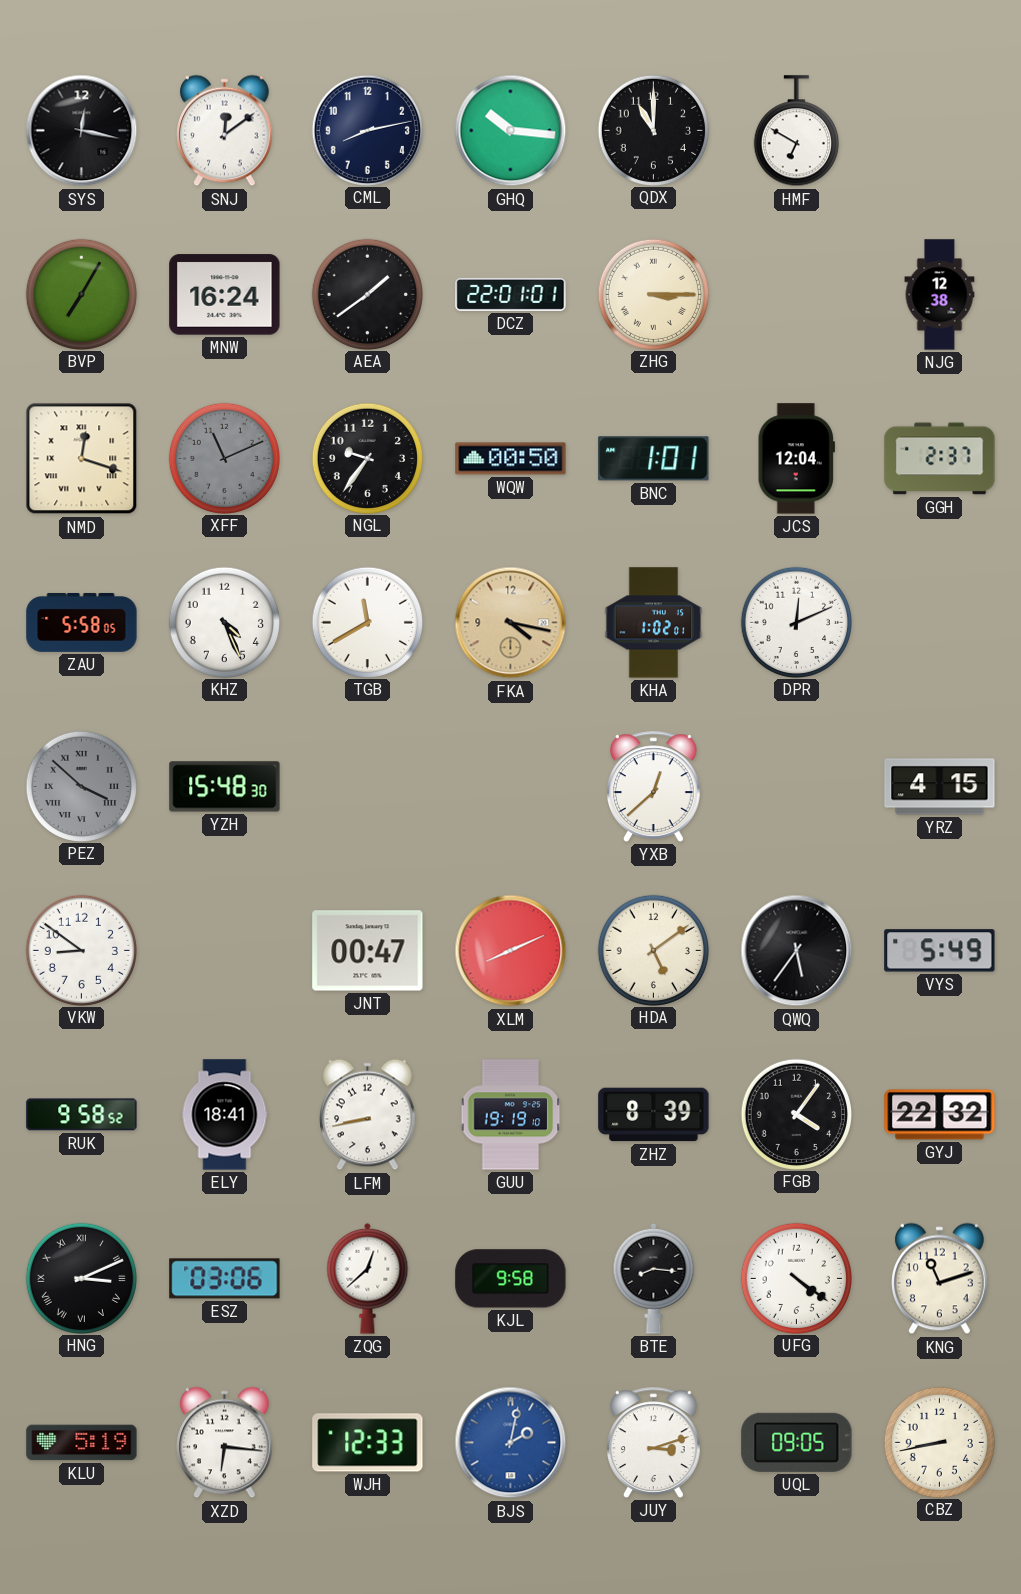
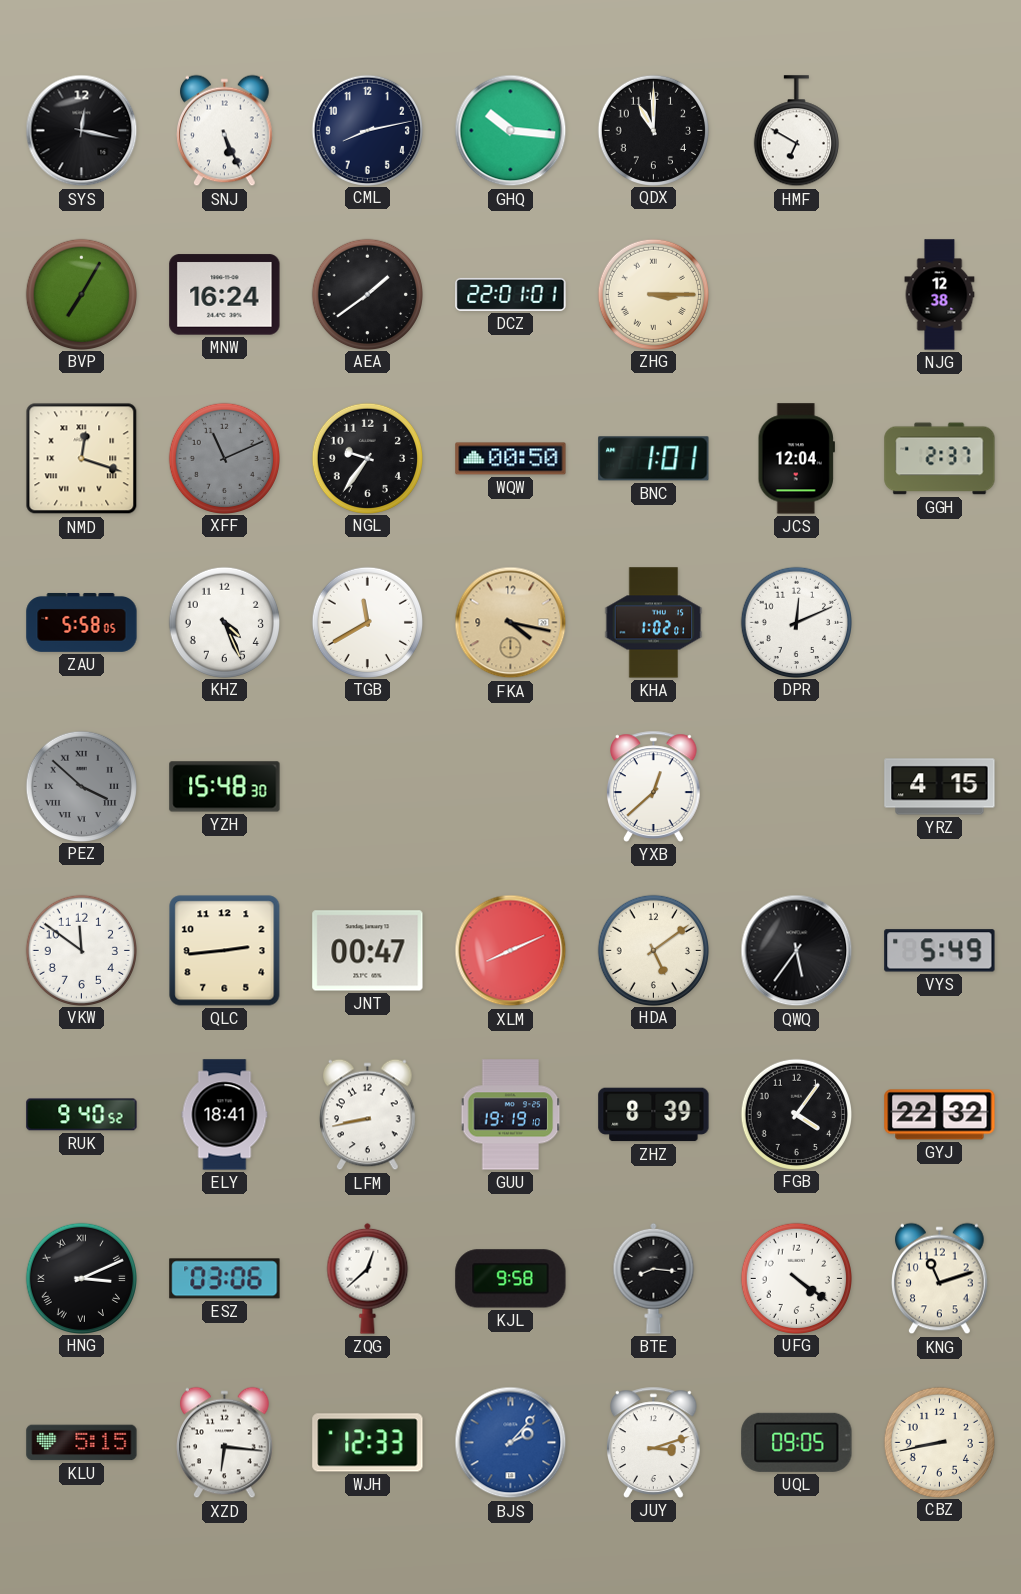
SNJ: 12:09 -> 5:26
VKW: 8:51 -> 11:51
QLC: none -> 2:44
RUK: 9:58 -> 9:40
KLU: 5:19 -> 5:15
BJS: 2:02 -> 2:07
